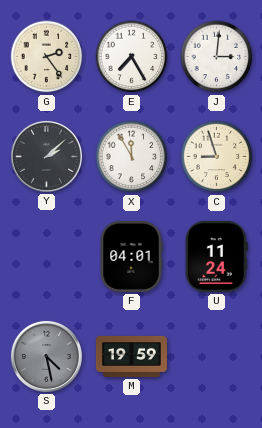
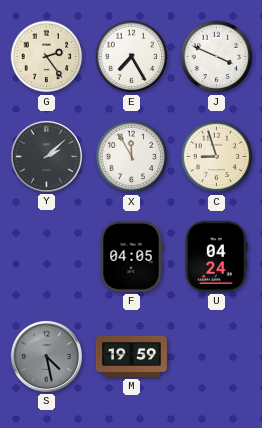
J: 3:01 -> 3:49
F: 04:01 -> 04:05
U: 11:24 -> 04:24
